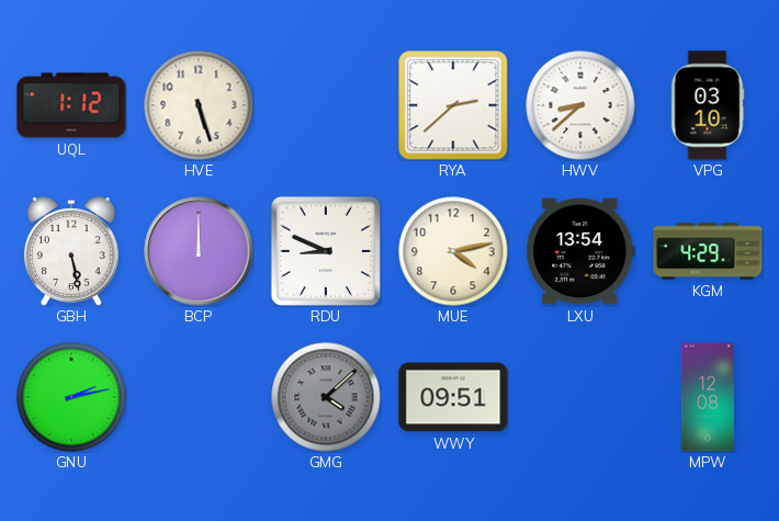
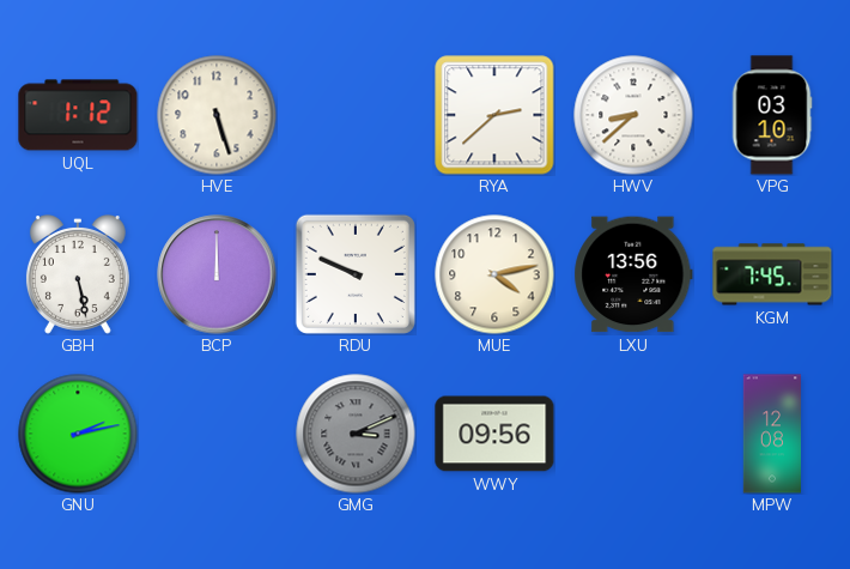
RDU: 8:49 -> 9:49
LXU: 13:54 -> 13:56
KGM: 4:29 -> 7:45
GMG: 4:08 -> 3:11
WWY: 09:51 -> 09:56
